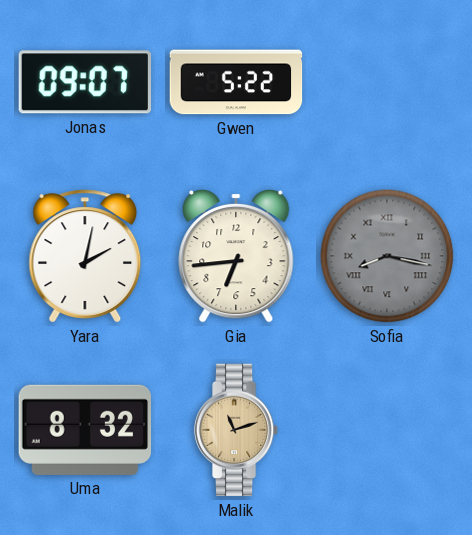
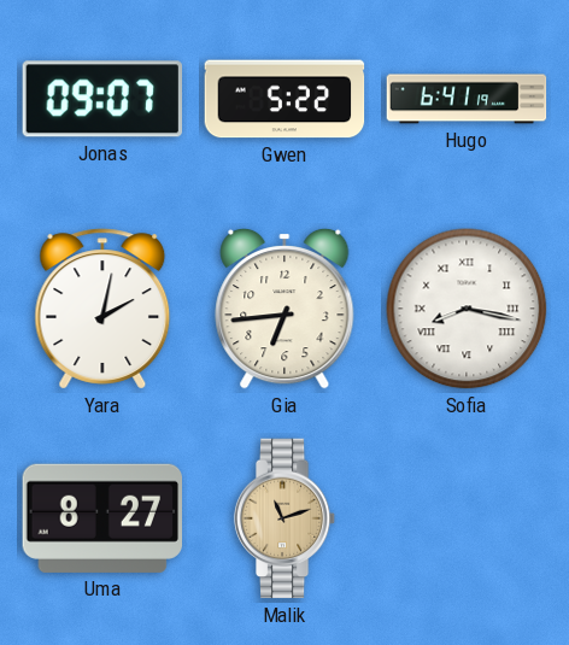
Hugo: none -> 6:41
Sofia dial: grey -> white
Uma: 8:32 -> 8:27
